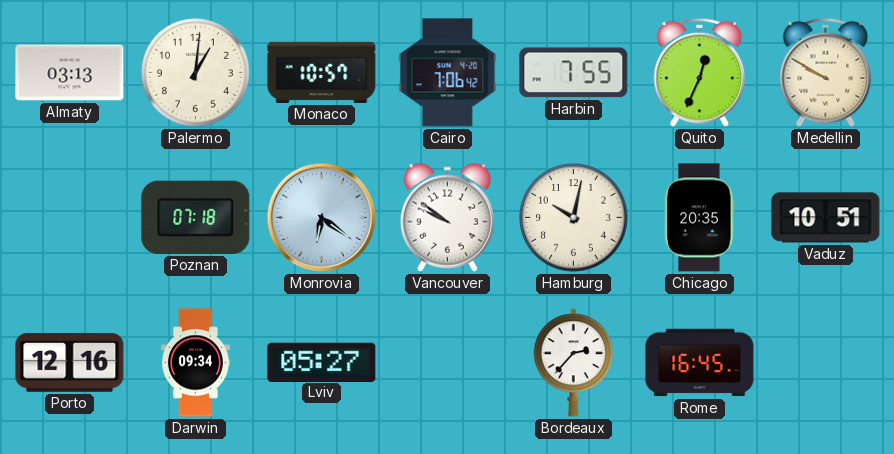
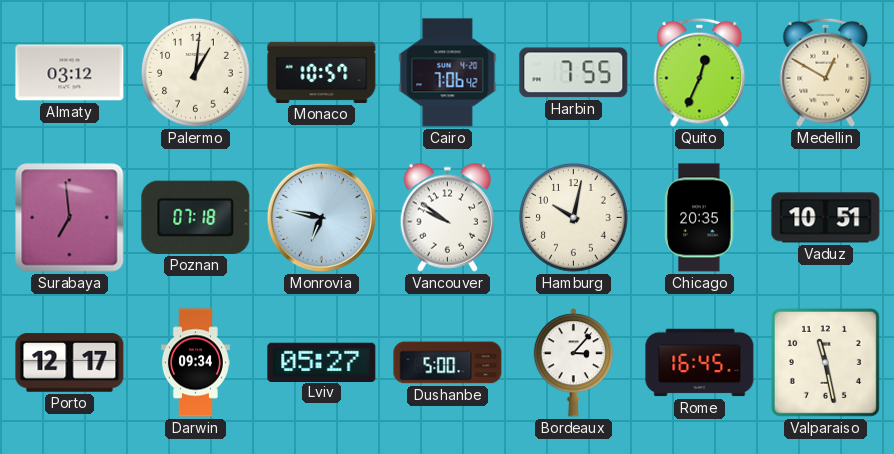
Almaty: 03:13 -> 03:12
Medellin: 9:50 -> 12:50
Surabaya: none -> 6:59
Monrovia: 6:21 -> 6:47
Porto: 12:16 -> 12:17
Dushanbe: none -> 5:00
Bordeaux: 2:37 -> 3:07
Valparaiso: none -> 11:28
